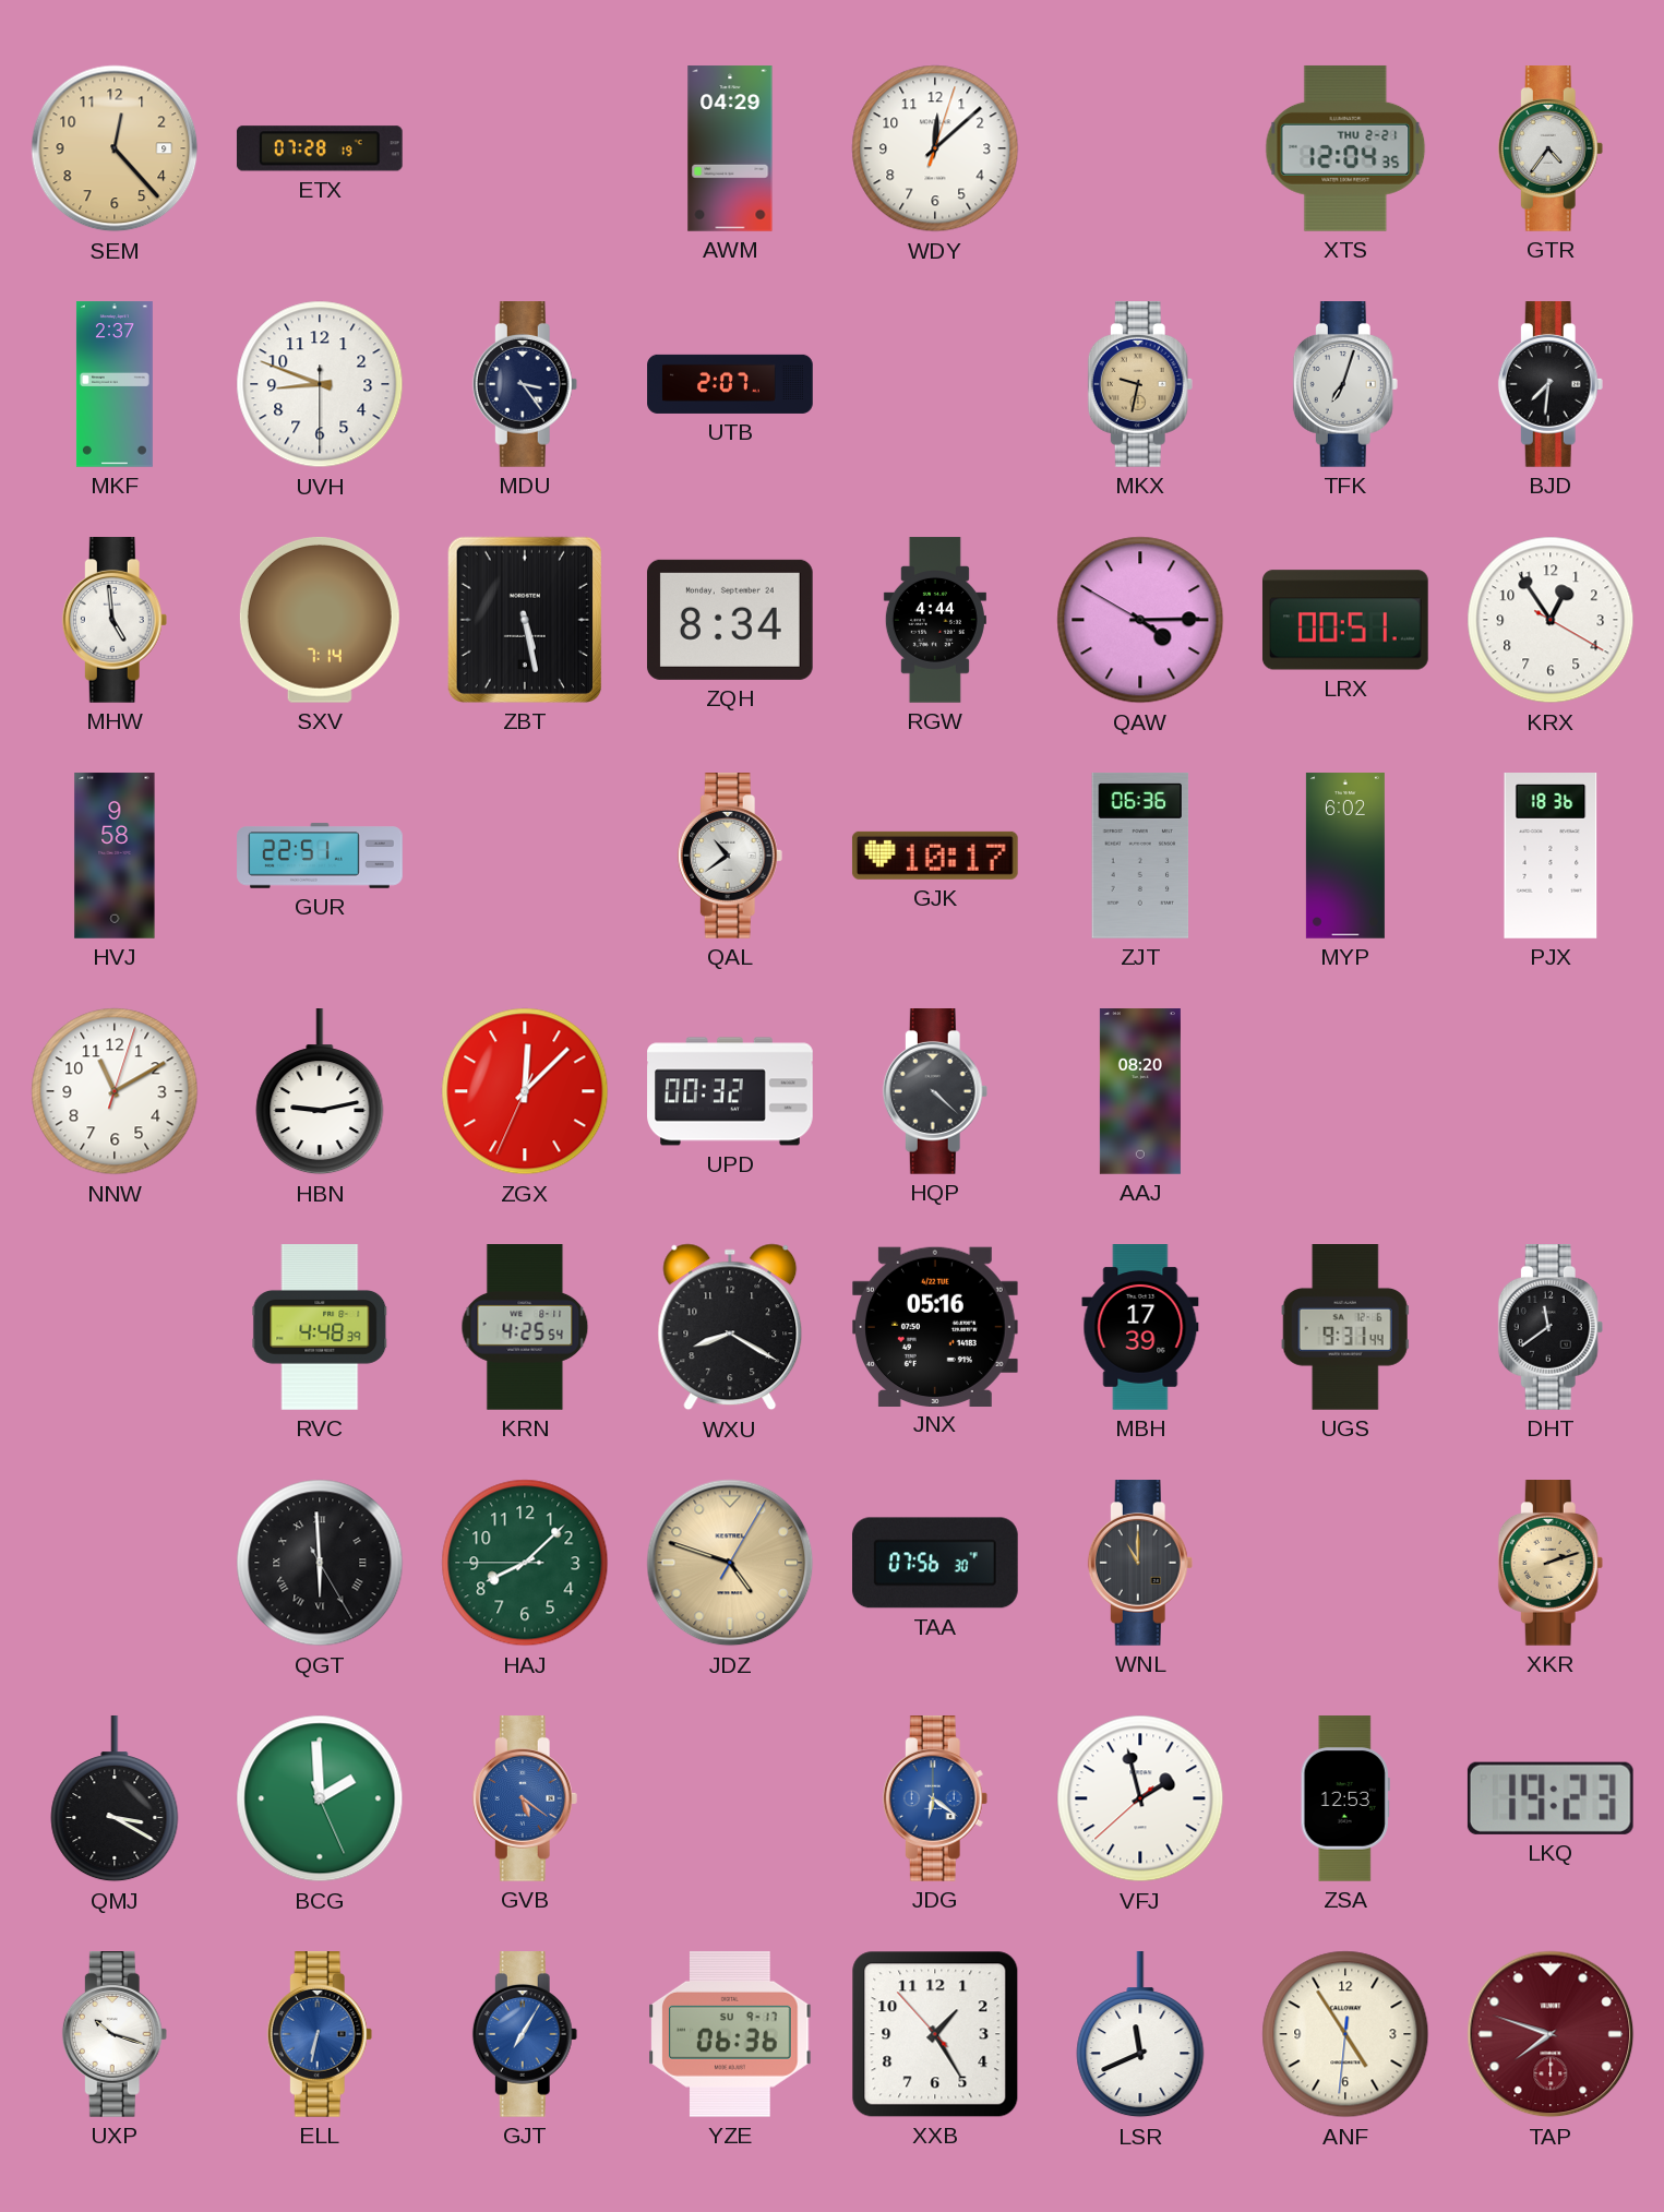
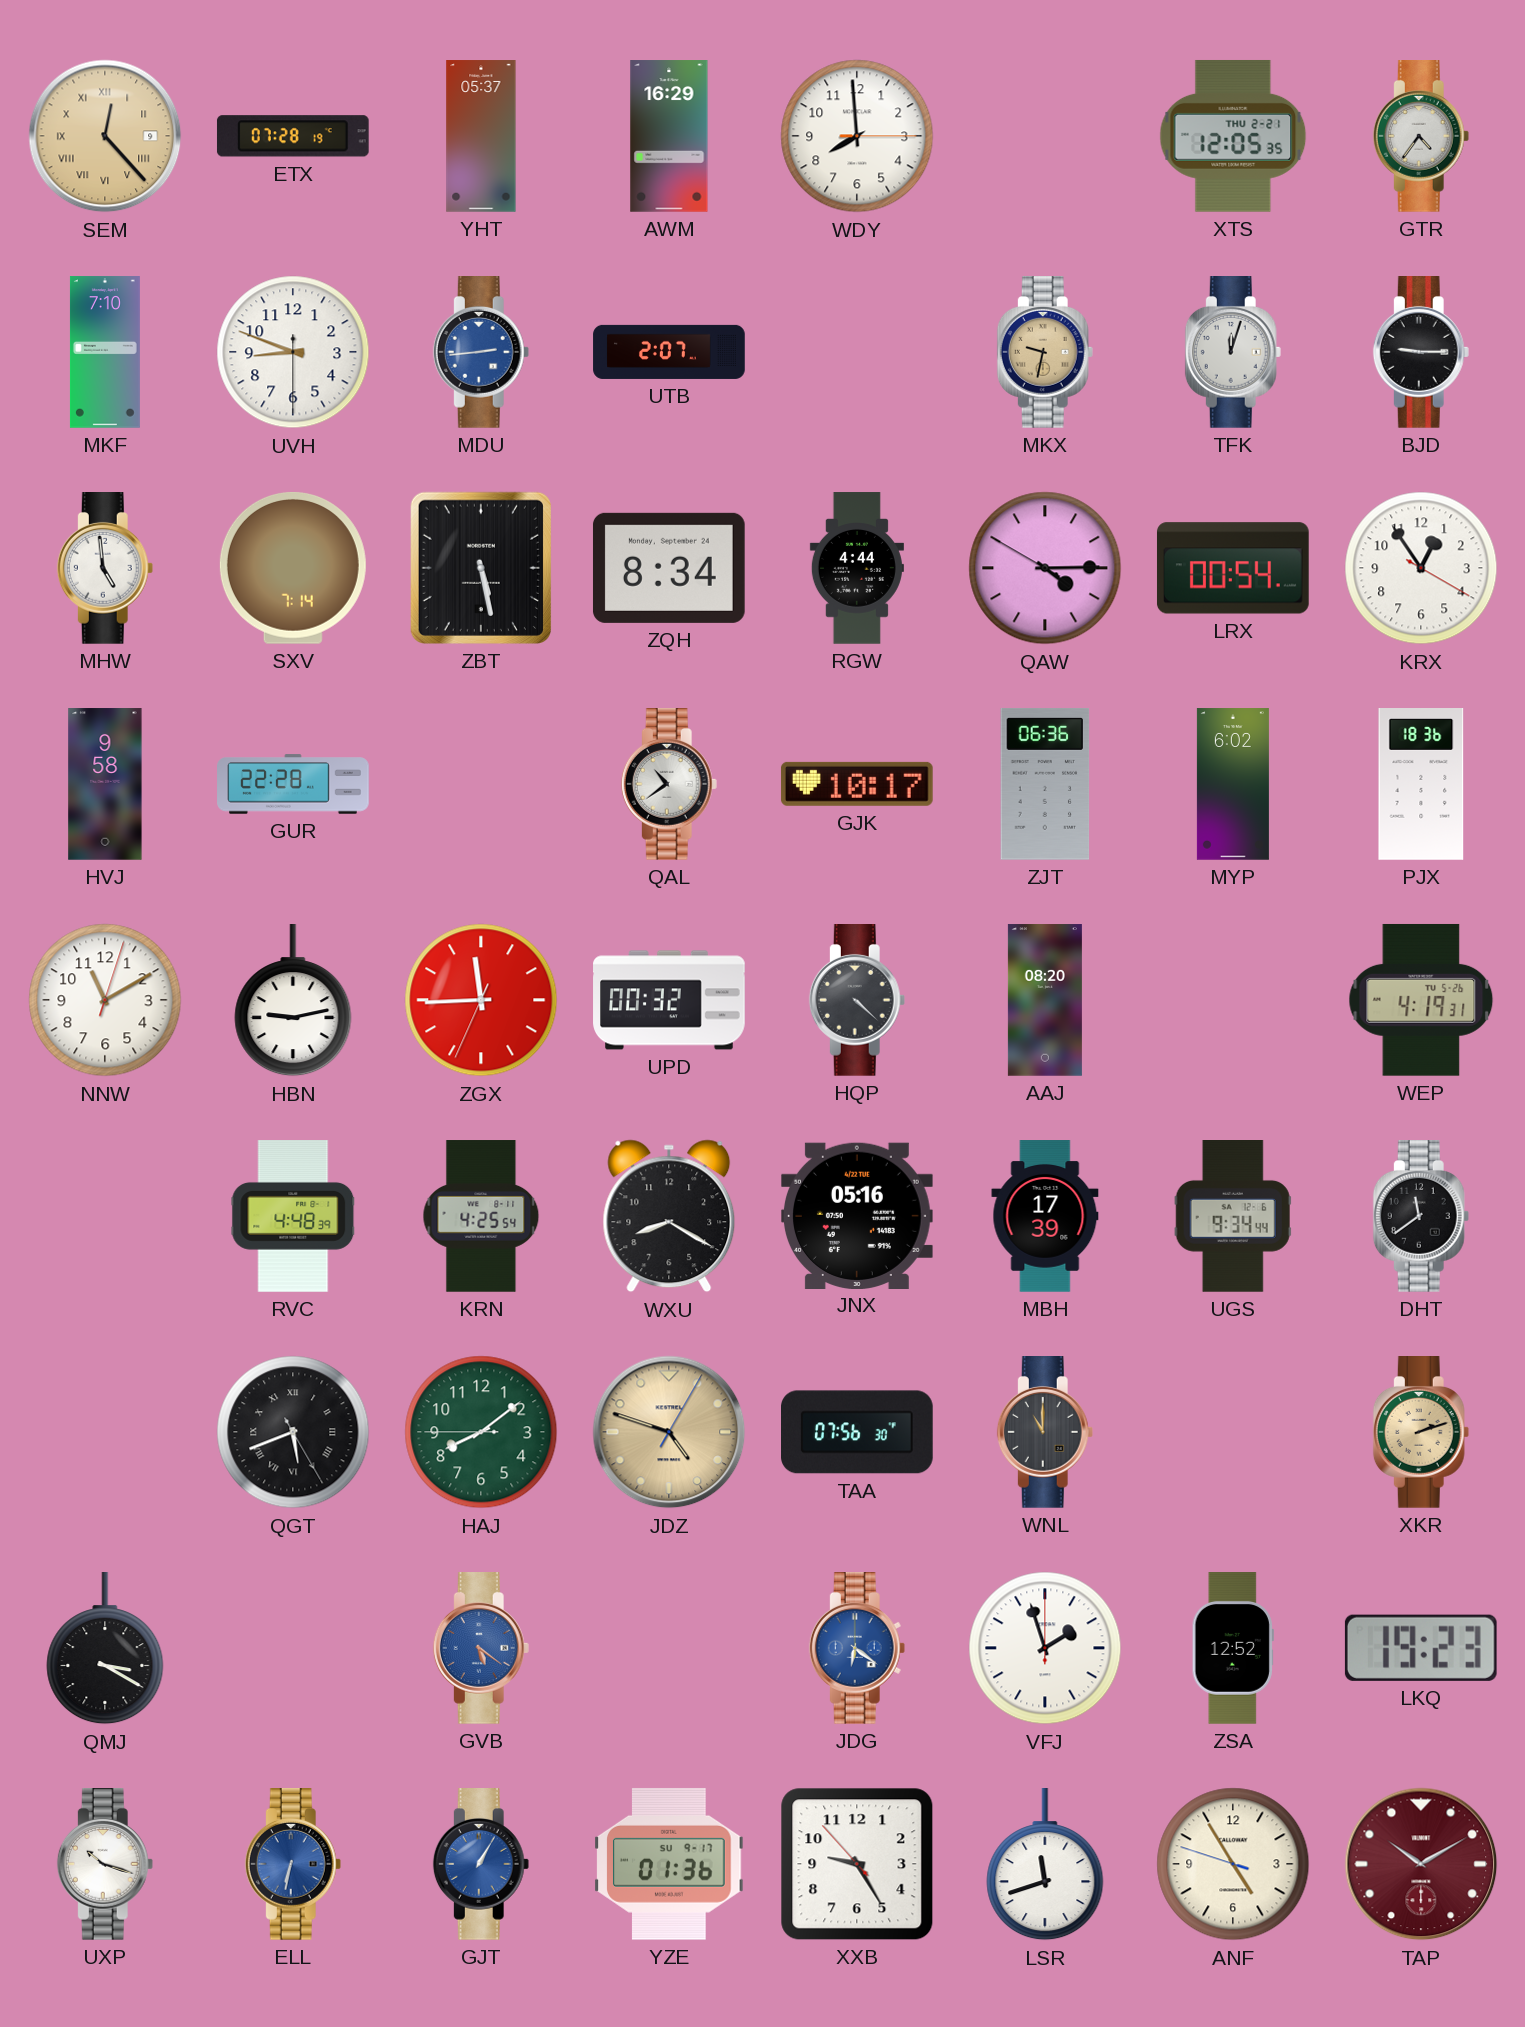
SEM numerals: Arabic -> Roman
YHT: none -> 05:37
AWM: 04:29 -> 16:29
WDY: 12:08 -> 7:59
XTS: 12:04 -> 12:05
MKF: 2:37 -> 7:10
MDU: 3:24 -> 2:44
MDU dial: navy -> blue
TFK: 7:03 -> 12:03
BJD: 7:31 -> 9:15
LRX: 00:51 -> 00:54
GUR: 22:51 -> 22:28
ZGX: 12:07 -> 11:44
WEP: none -> 4:19
UGS: 9:31 -> 9:34
QGT: 5:59 -> 5:41
HAJ: 8:07 -> 8:08
BCG: 1:59 -> none
VFJ: 1:57:38 -> 1:57:00
ZSA: 12:53 -> 12:52
GJT: 7:05 -> 1:05
YZE: 06:36 -> 01:36
XXB: 1:24 -> 9:24
LSR: 11:41 -> 11:42
ANF: 4:54:31 -> 4:54:48
TAP: 7:48 -> 10:10
